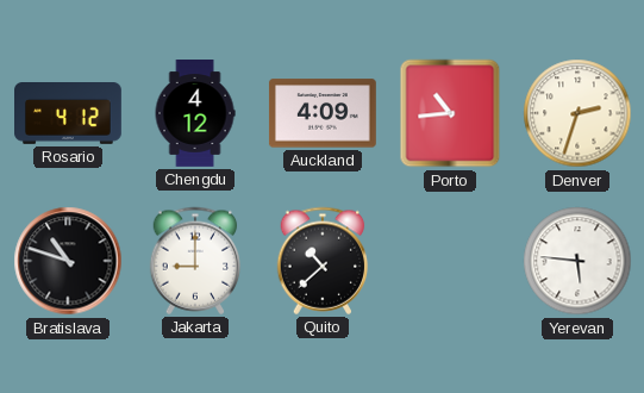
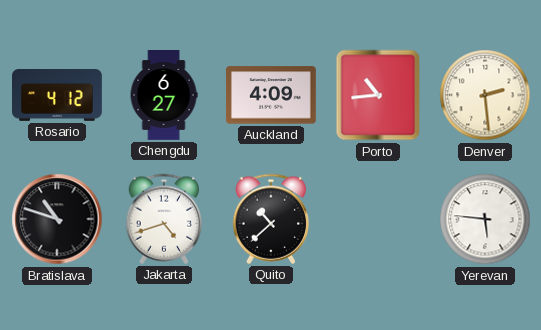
Chengdu: 4:12 -> 6:27
Denver: 2:33 -> 2:29
Jakarta: 9:00 -> 4:42
